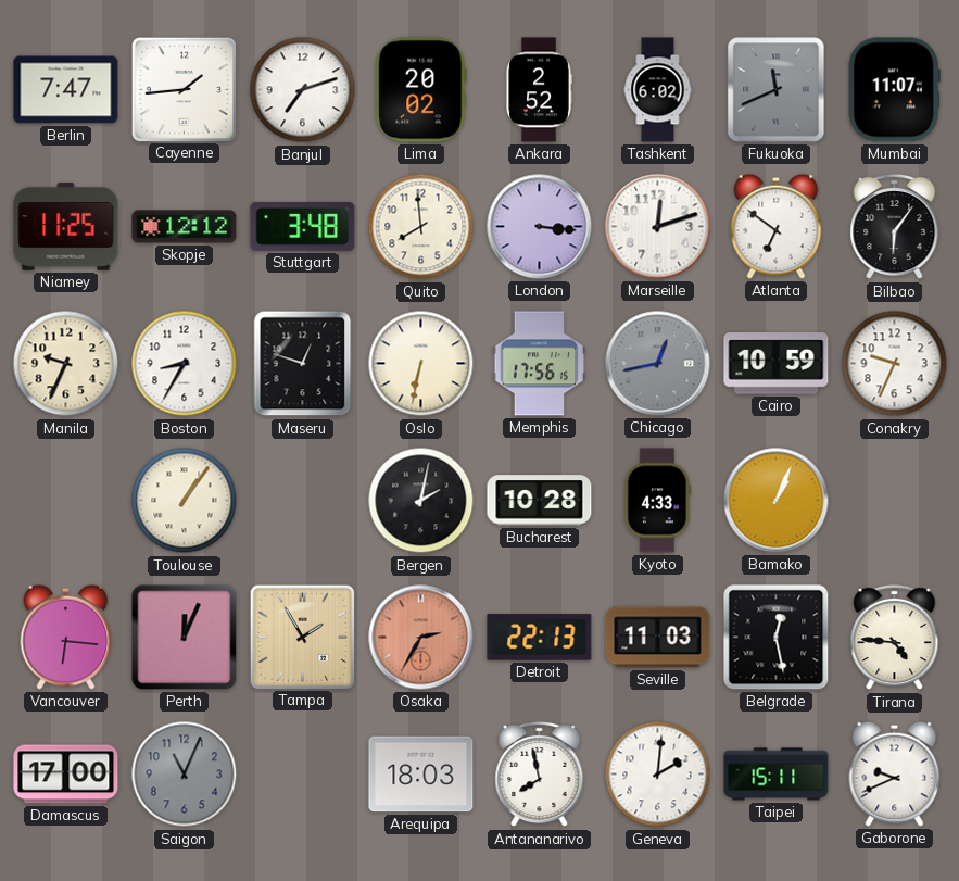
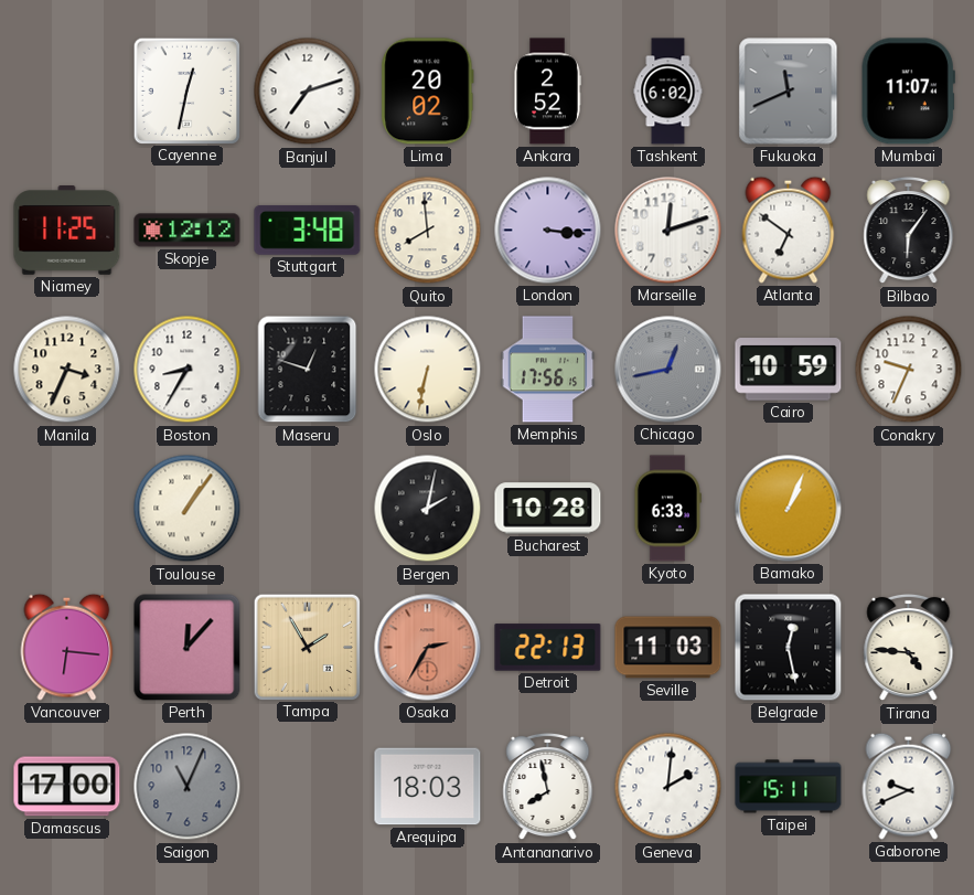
Berlin: 7:47 -> none
Cayenne: 1:44 -> 12:32
Manila: 9:34 -> 3:34
Kyoto: 4:33 -> 6:33
Perth: 12:04 -> 12:07
